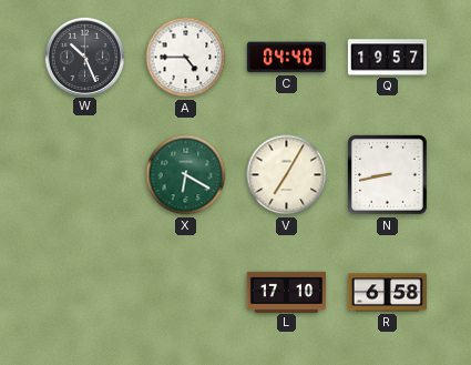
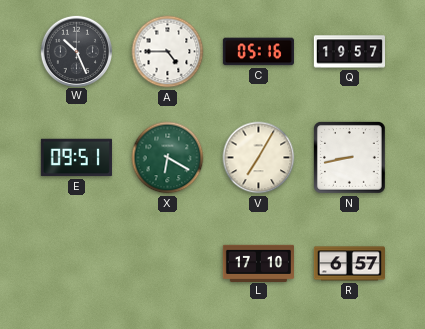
C: 04:40 -> 05:16
E: none -> 09:51
R: 6:58 -> 6:57
